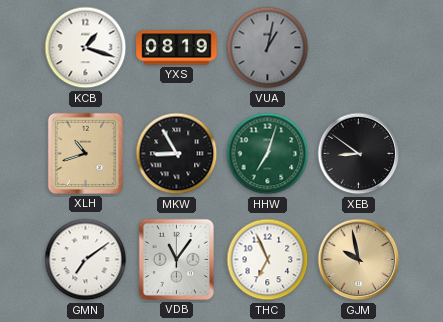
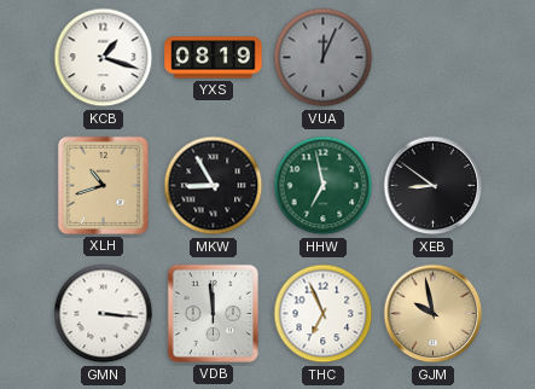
VUA: 1:02 -> 12:04
HHW: 7:03 -> 6:58
GMN: 7:09 -> 3:16
VDB: 11:06 -> 11:59
